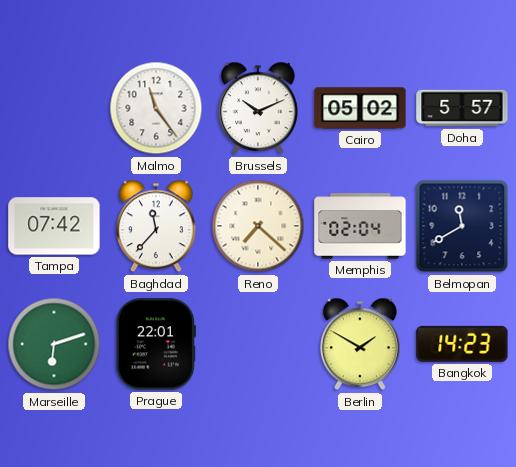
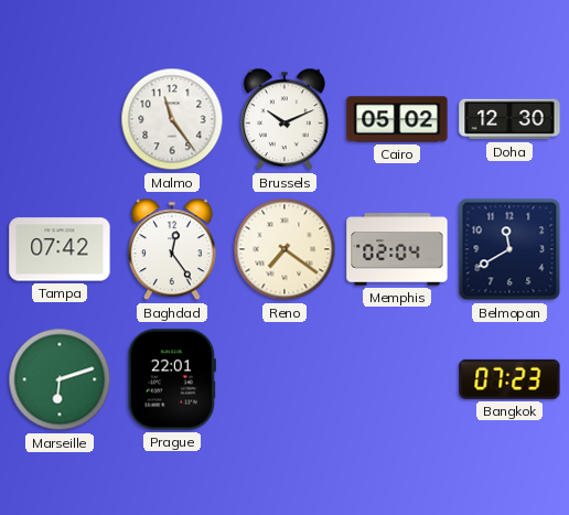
Doha: 5:57 -> 12:30
Baghdad: 11:37 -> 12:24
Reno: 7:22 -> 7:21
Berlin: 1:50 -> none
Bangkok: 14:23 -> 07:23
